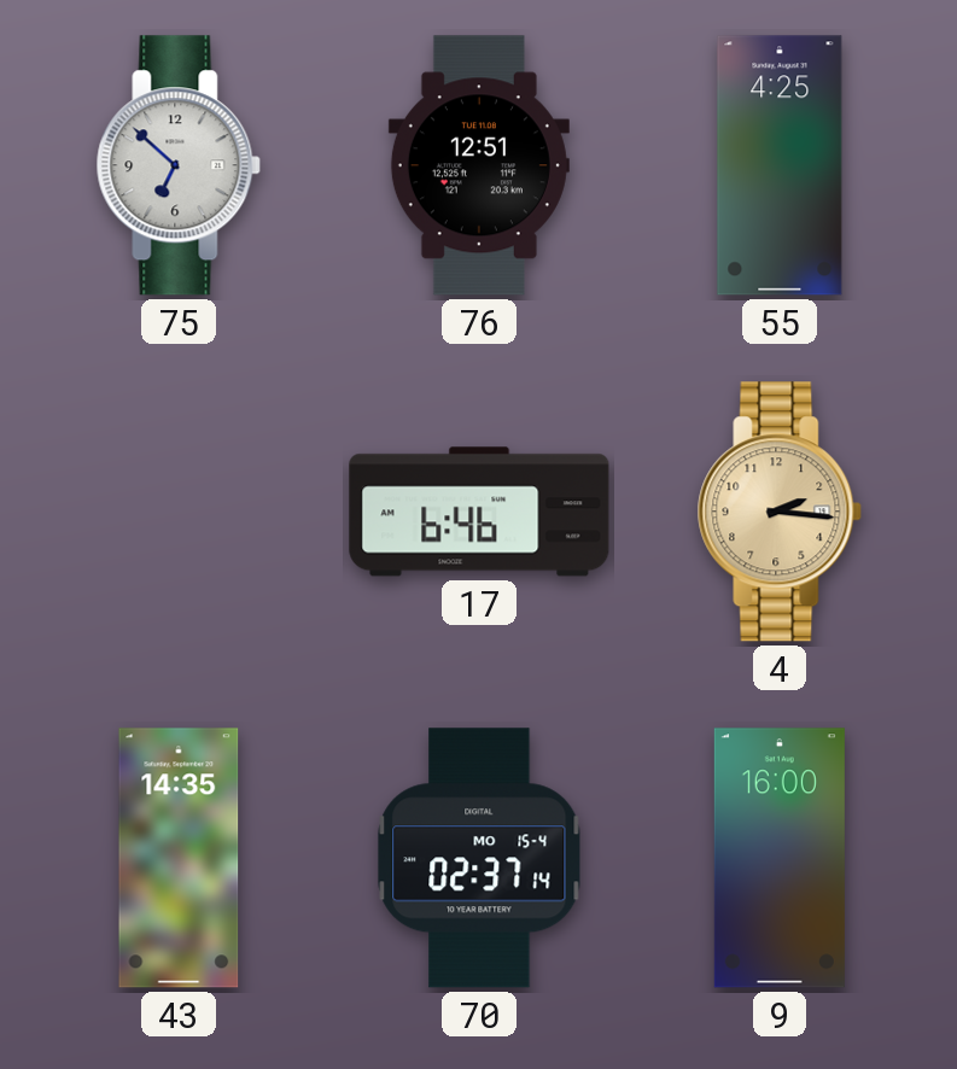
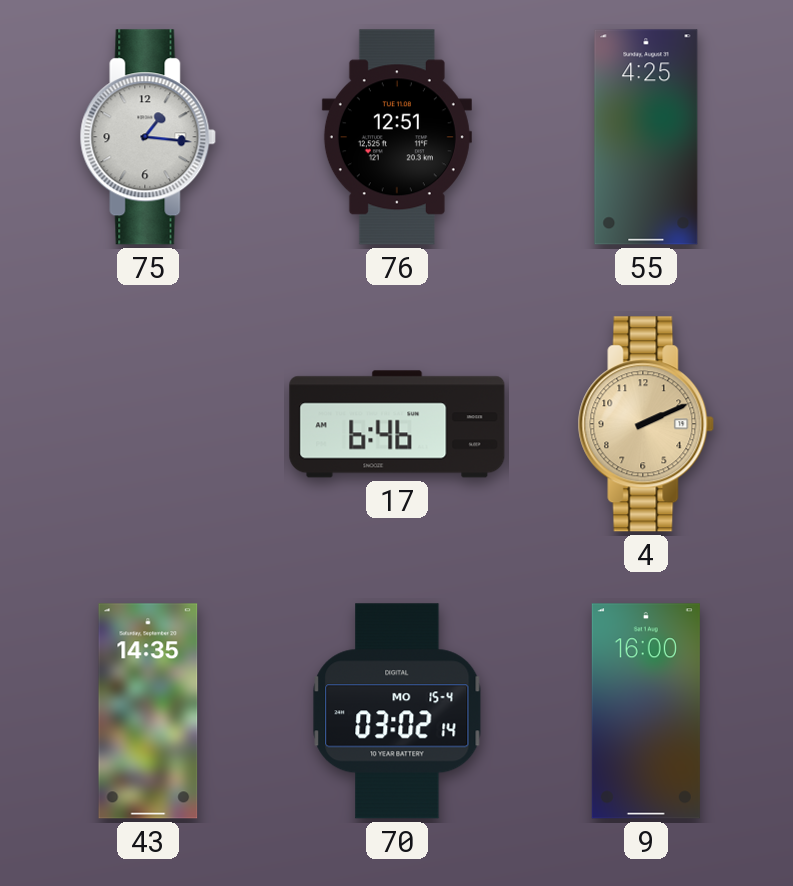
75: 6:52 -> 1:16
4: 2:16 -> 2:11
70: 02:37 -> 03:02
